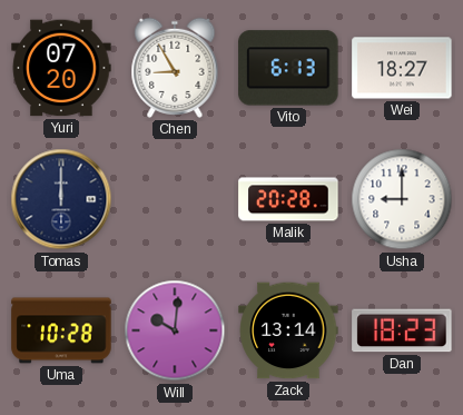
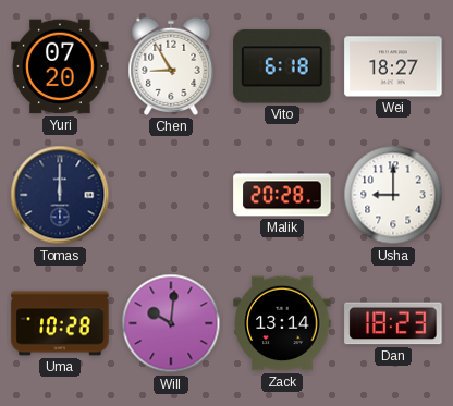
Vito: 6:13 -> 6:18
